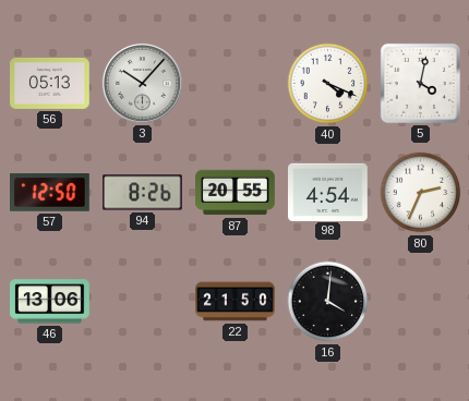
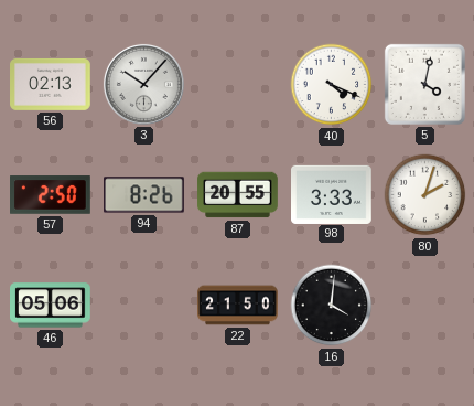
56: 05:13 -> 02:13
57: 12:50 -> 2:50
98: 4:54 -> 3:33
80: 2:34 -> 2:03
46: 13:06 -> 05:06
